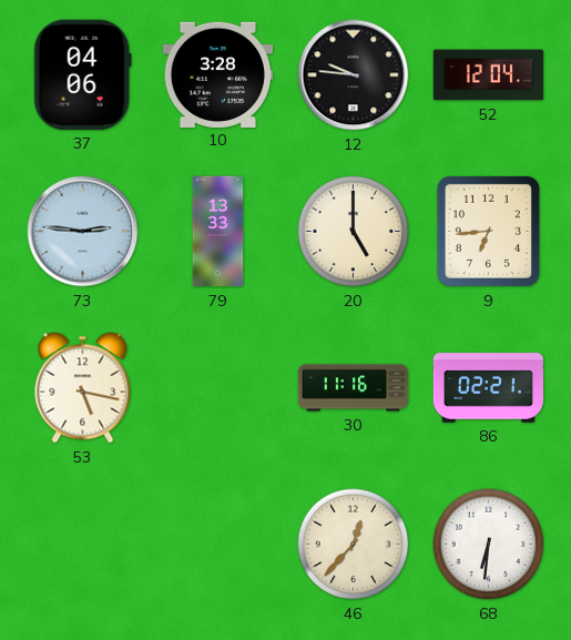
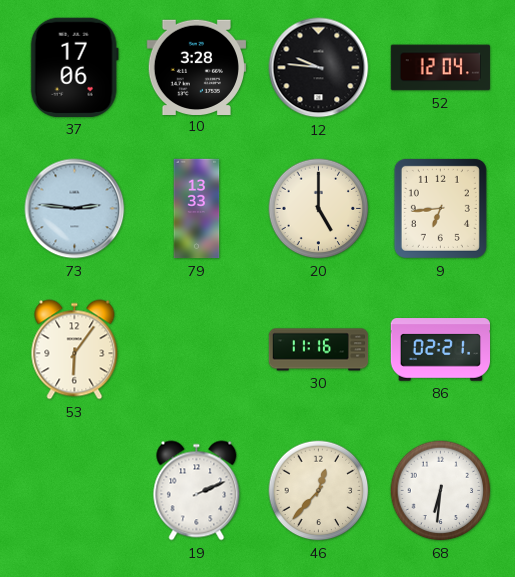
37: 04:06 -> 17:06
53: 5:17 -> 6:06
19: none -> 2:11
